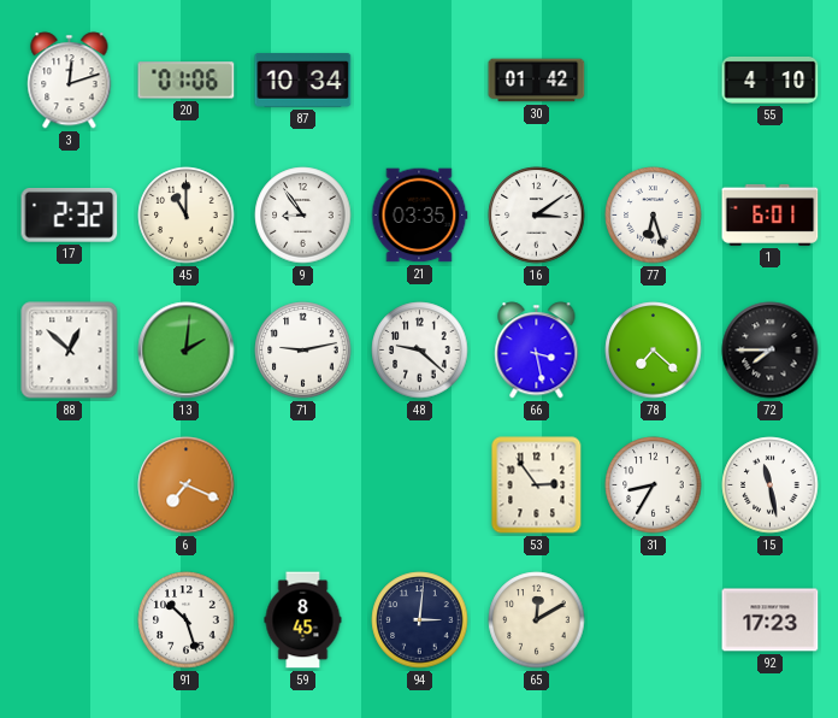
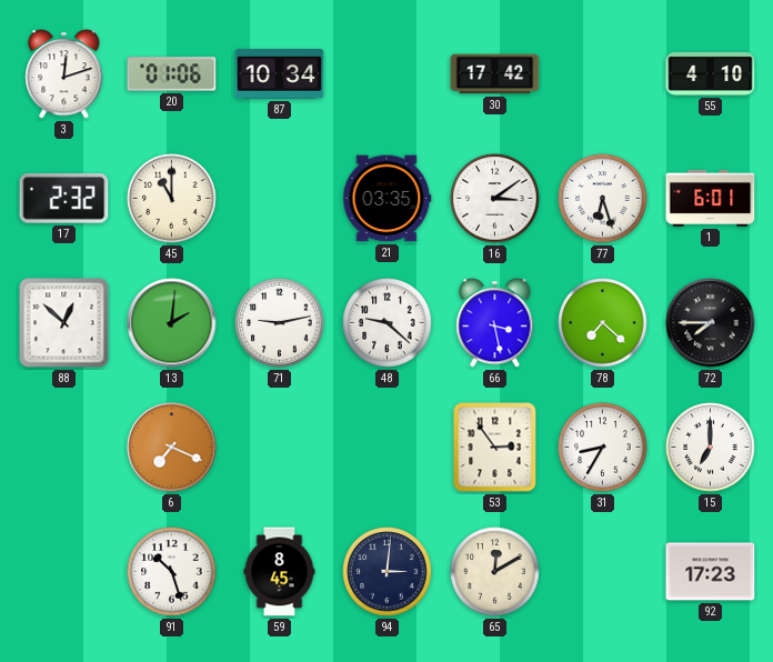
30: 01:42 -> 17:42
9: 8:54 -> none
15: 11:28 -> 7:00
